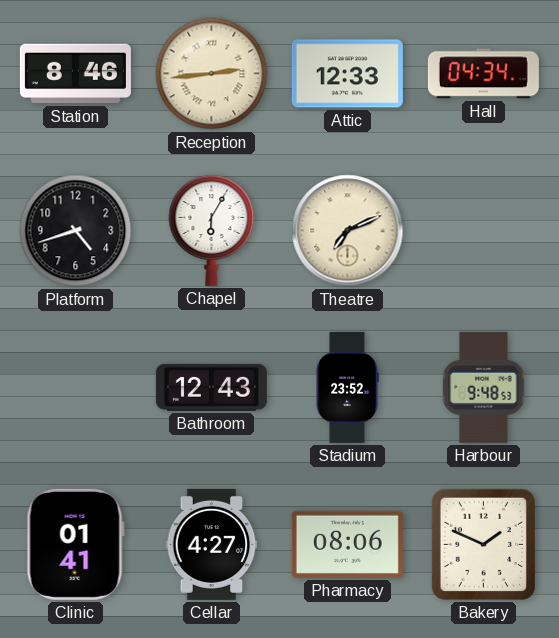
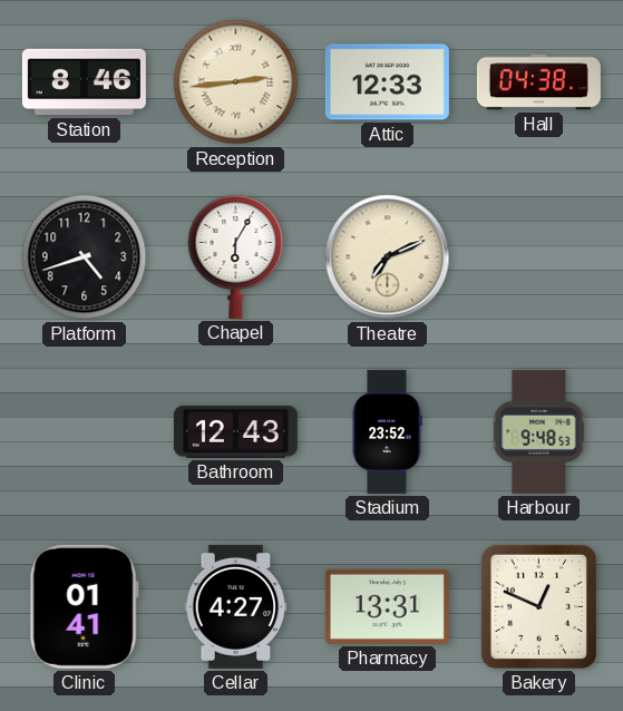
Hall: 04:34 -> 04:38
Pharmacy: 08:06 -> 13:31
Bakery: 1:49 -> 12:49
